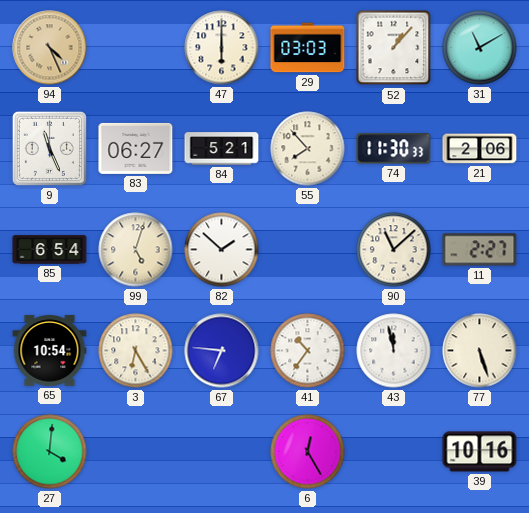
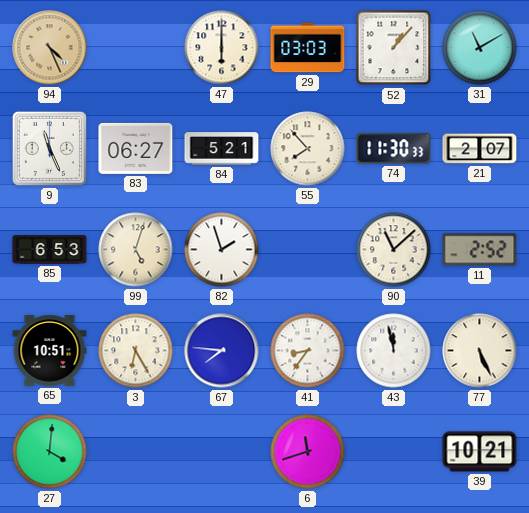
21: 2:06 -> 2:07
85: 6:54 -> 6:53
82: 1:52 -> 1:57
11: 2:27 -> 2:52
65: 10:54 -> 10:51
67: 6:46 -> 7:46
41: 10:36 -> 8:36
77: 5:27 -> 5:26
6: 12:25 -> 11:42
39: 10:16 -> 10:21
